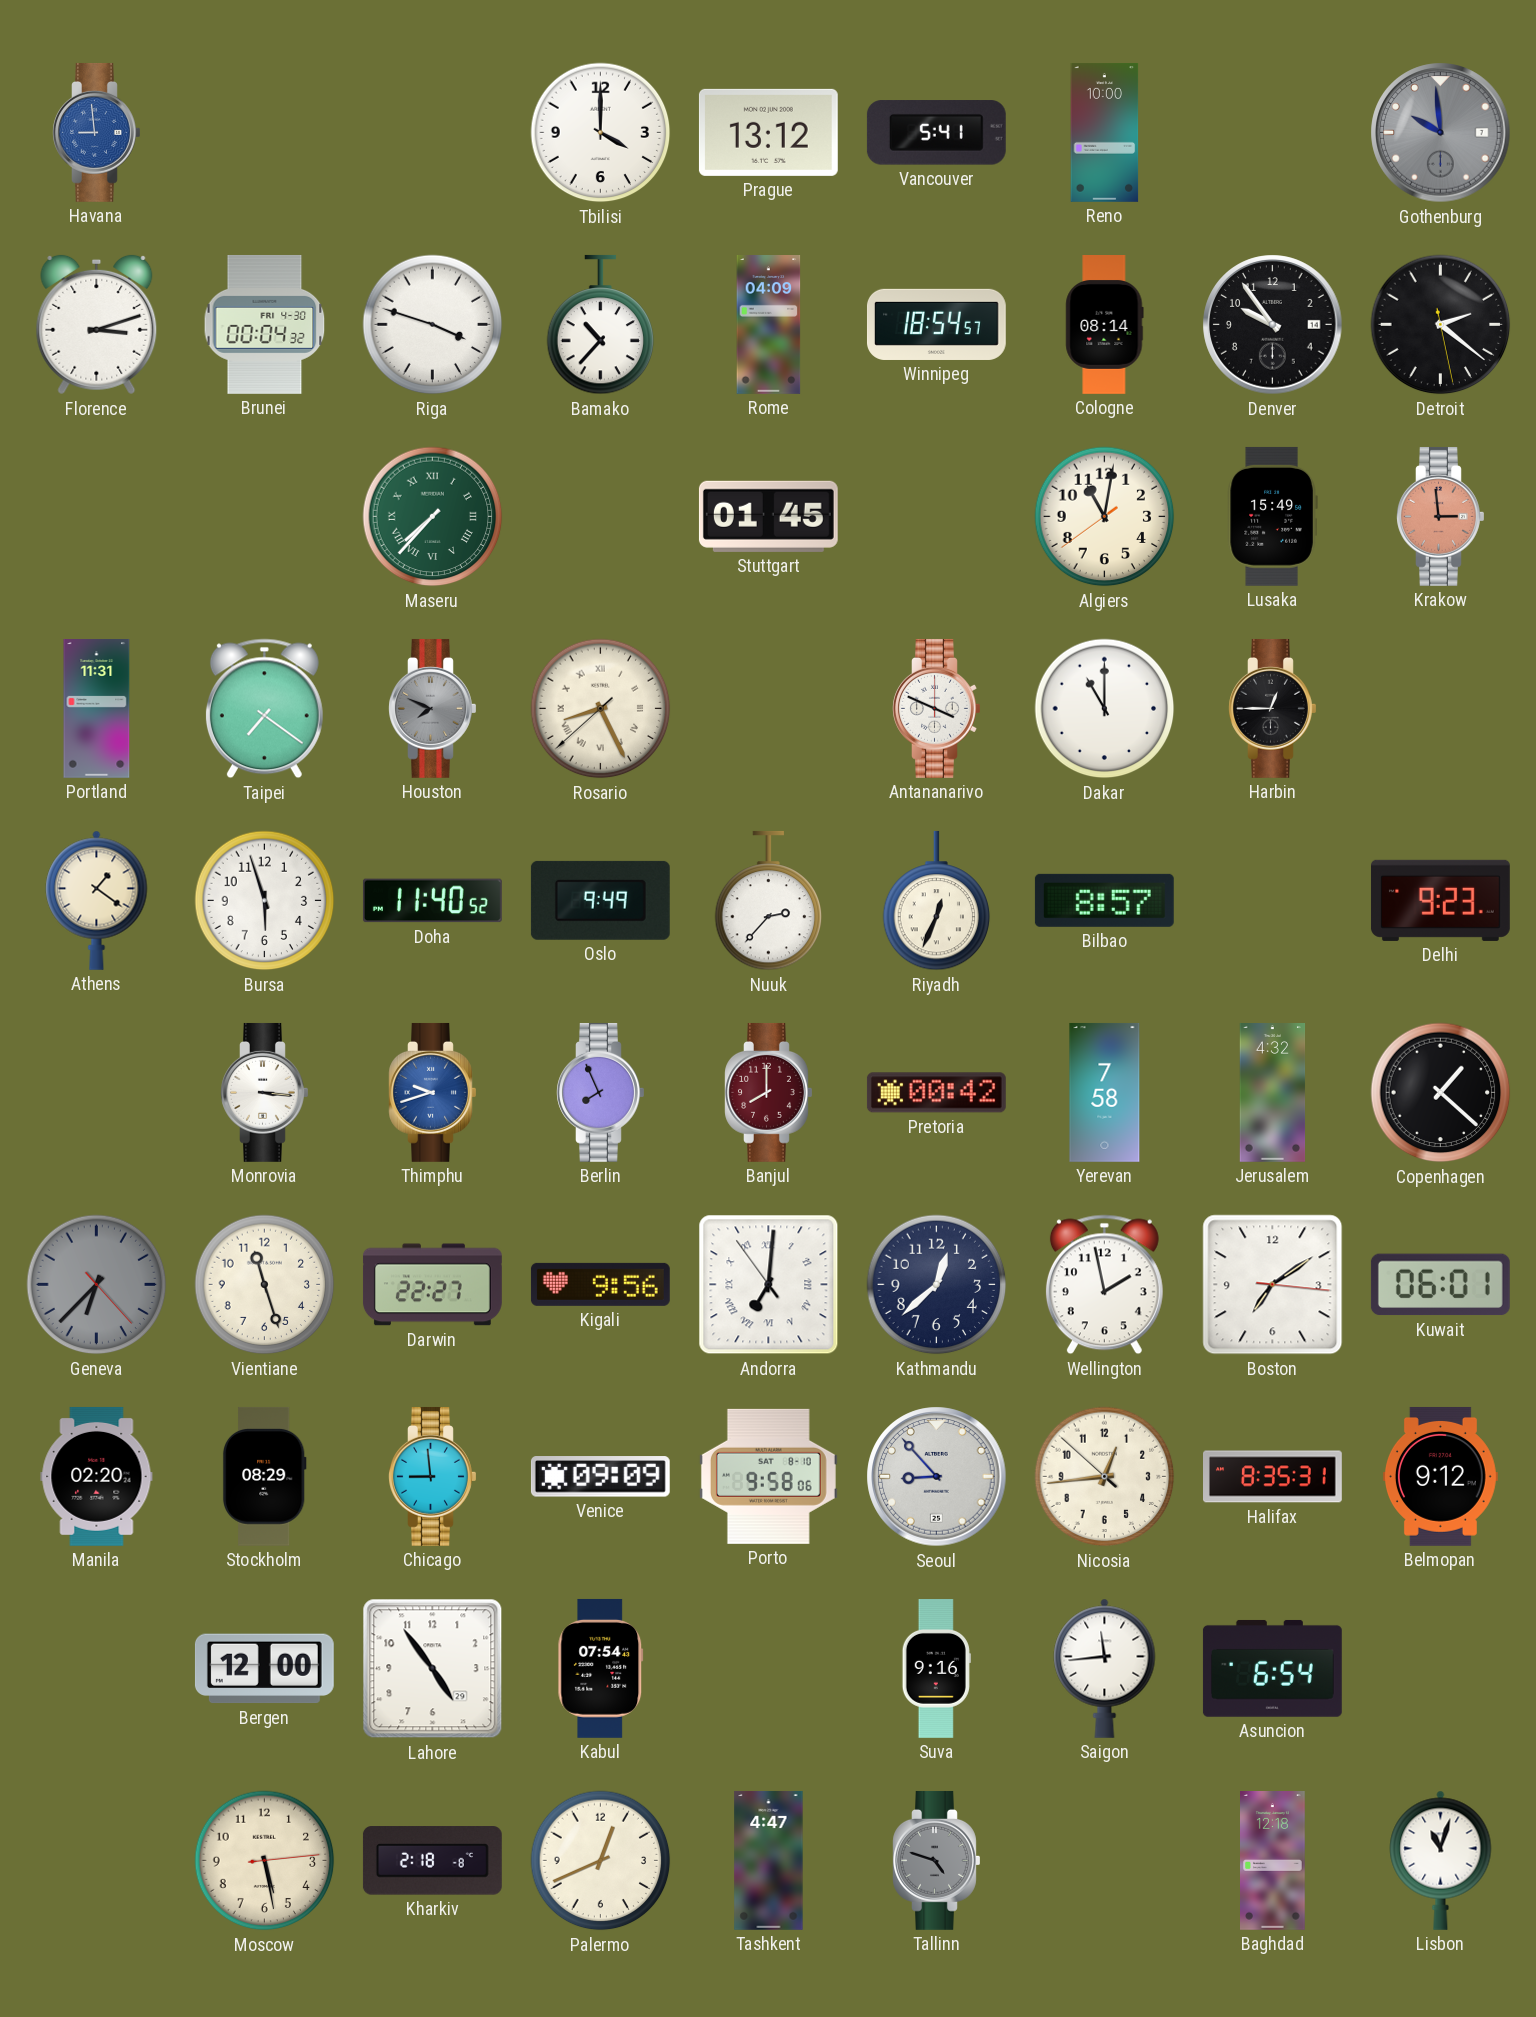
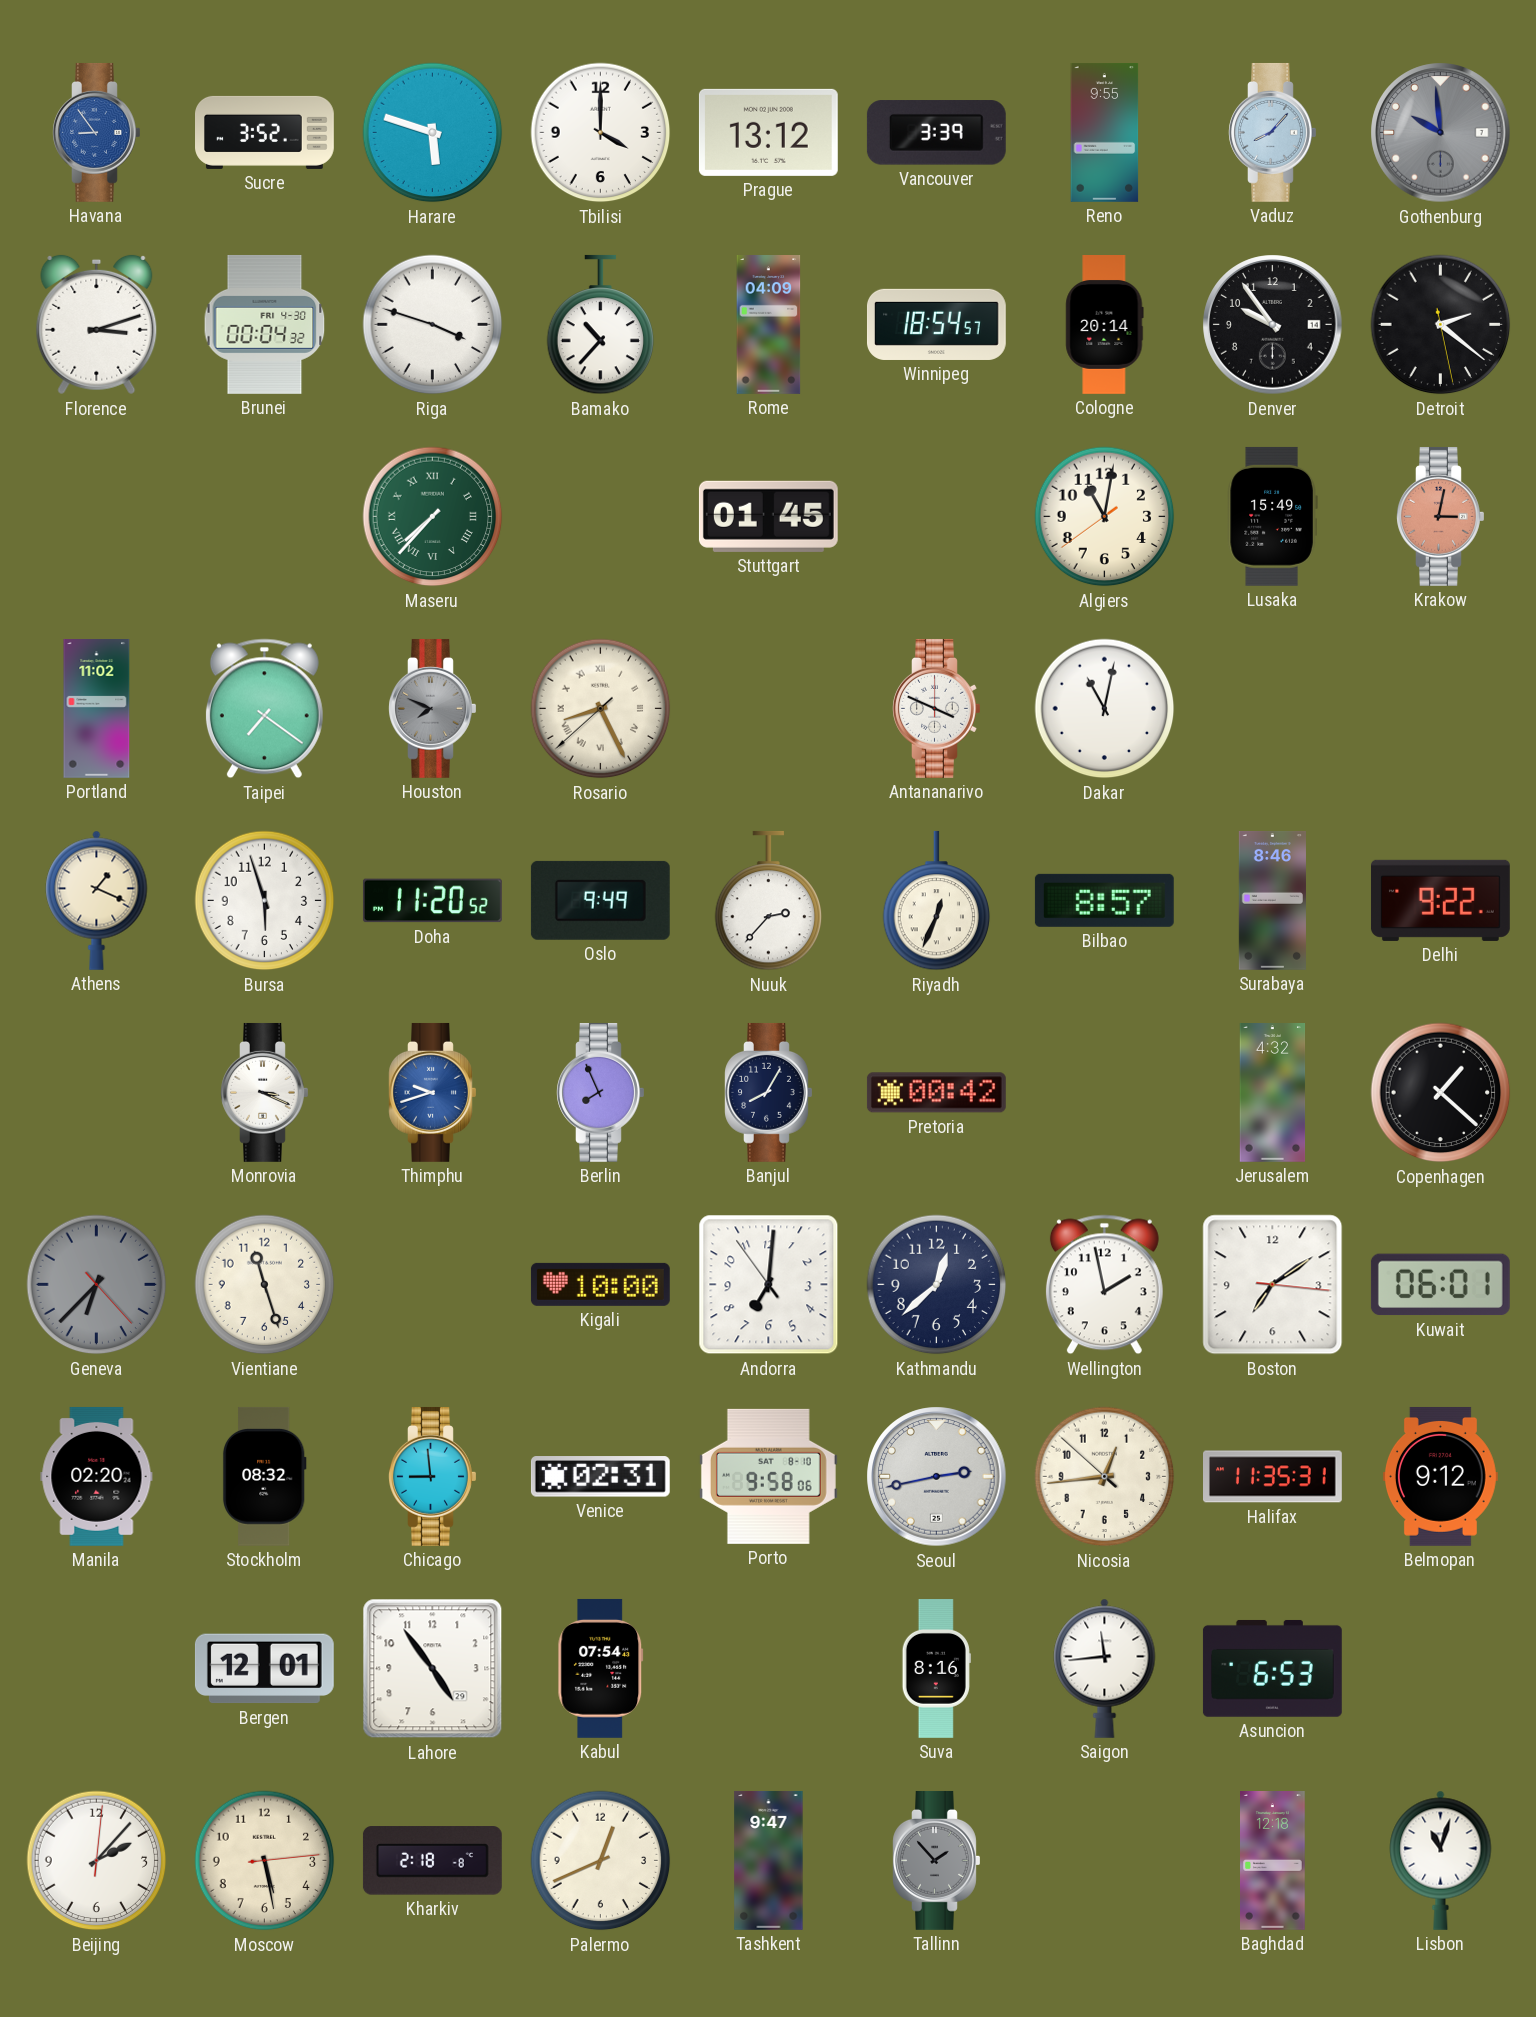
Havana: 8:59 -> 8:54
Sucre: none -> 3:52
Harare: none -> 5:48
Vancouver: 5:41 -> 3:39
Reno: 10:00 -> 9:55
Vaduz: none -> 8:07
Cologne: 08:14 -> 20:14
Krakow: 2:59 -> 3:02
Portland: 11:31 -> 11:02
Dakar: 11:00 -> 11:02
Harbin: 12:45 -> none
Athens: 1:21 -> 1:19
Doha: 11:40 -> 11:20
Surabaya: none -> 8:46
Delhi: 9:23 -> 9:22
Monrovia: 3:16 -> 3:19
Banjul: 8:00 -> 8:05
Banjul dial: burgundy -> navy
Yerevan: 7:58 -> none
Darwin: 22:27 -> none
Kigali: 9:56 -> 10:00
Andorra numerals: Roman -> Arabic
Stockholm: 08:29 -> 08:32
Venice: 09:09 -> 02:31
Seoul: 8:53 -> 2:43
Halifax: 8:35 -> 11:35
Bergen: 12:00 -> 12:01
Suva: 9:16 -> 8:16
Asuncion: 6:54 -> 6:53
Beijing: none -> 2:07
Tashkent: 4:47 -> 9:47
Tallinn: 4:48 -> 1:53
